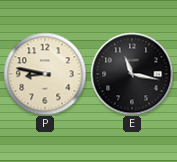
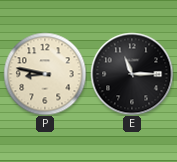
E: 11:17 -> 11:15
